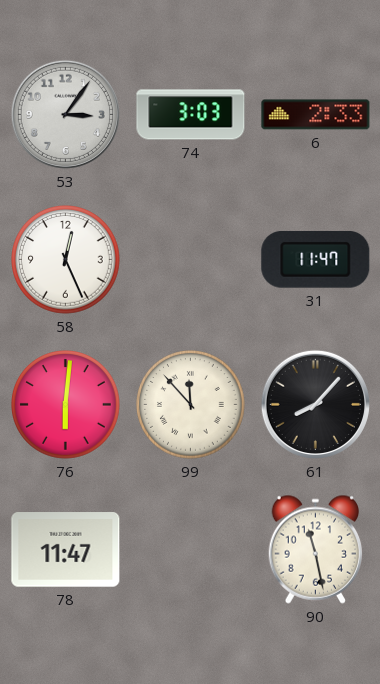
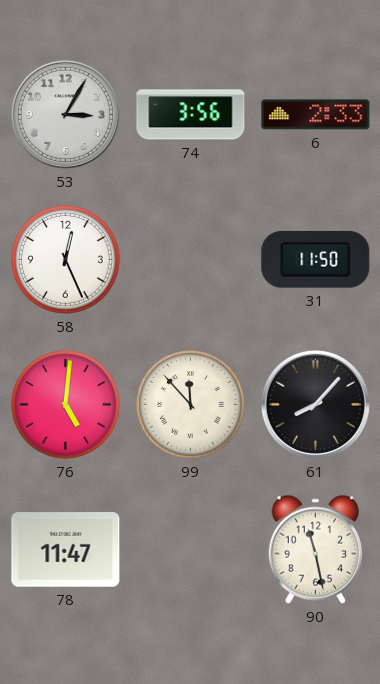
53: 3:06 -> 3:05
74: 3:03 -> 3:56
31: 11:47 -> 11:50
76: 6:01 -> 5:01
